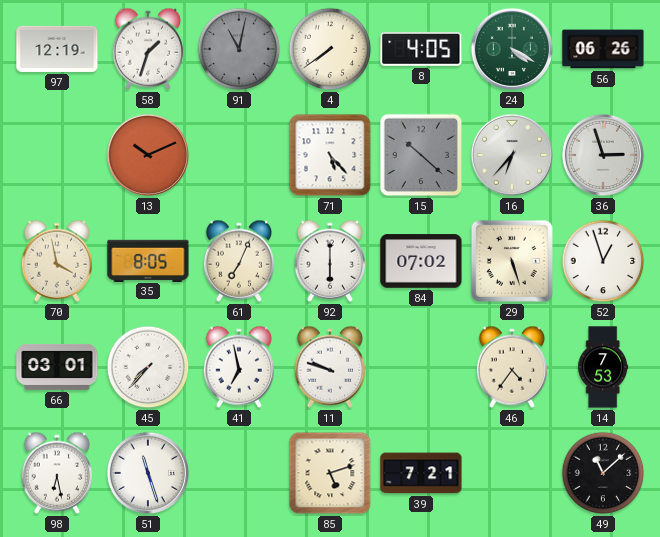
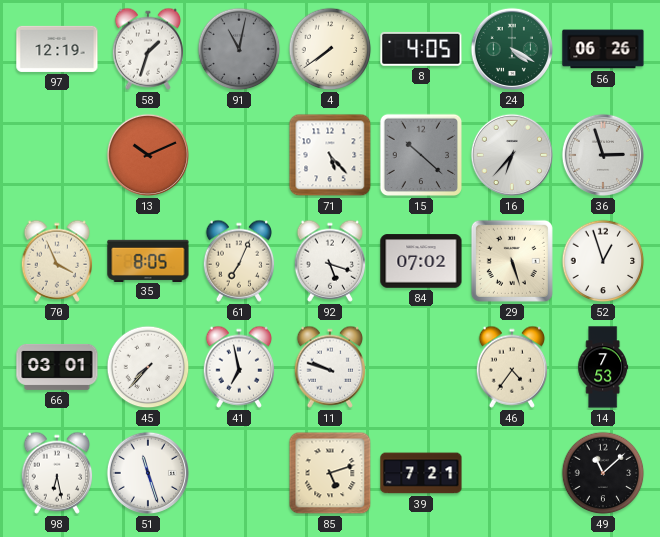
70: 3:58 -> 3:56
92: 6:00 -> 5:18
